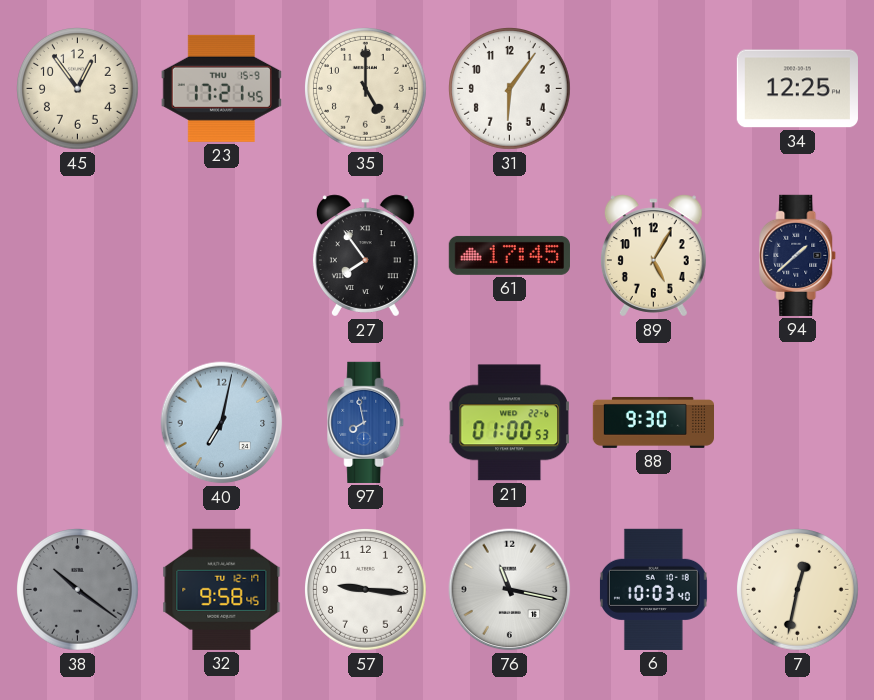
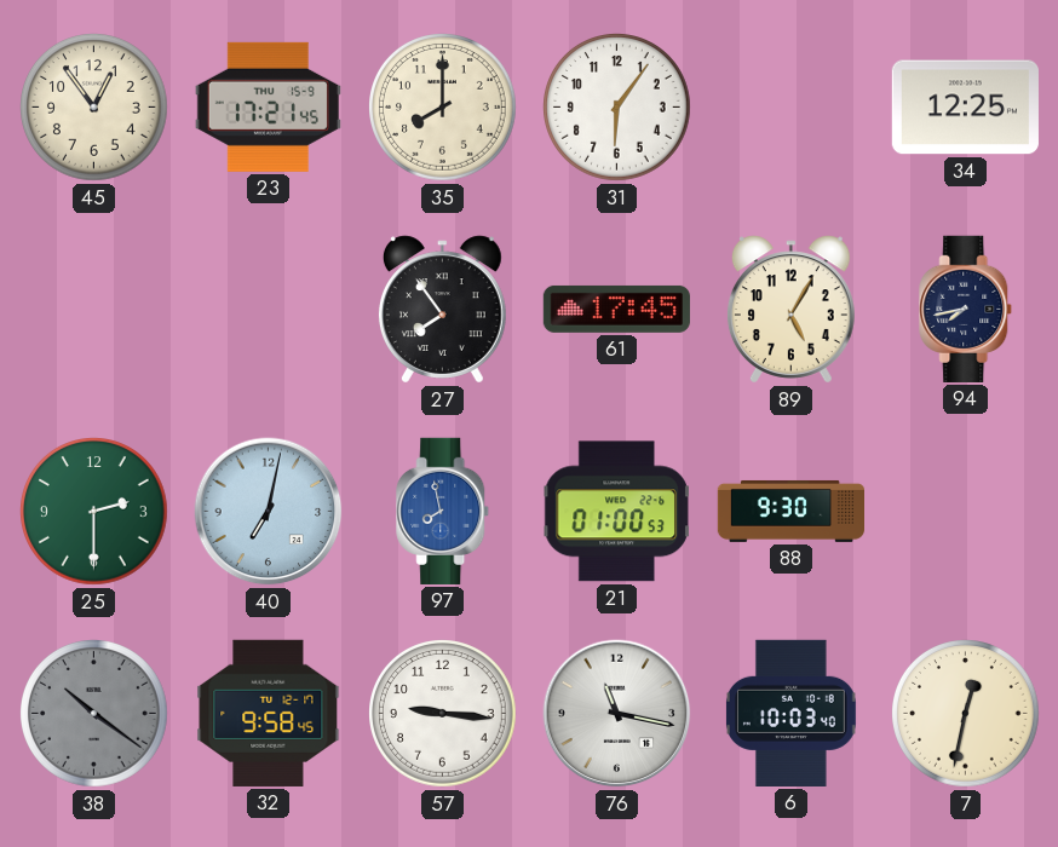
35: 5:00 -> 8:00
94: 1:38 -> 7:43
25: none -> 2:30
